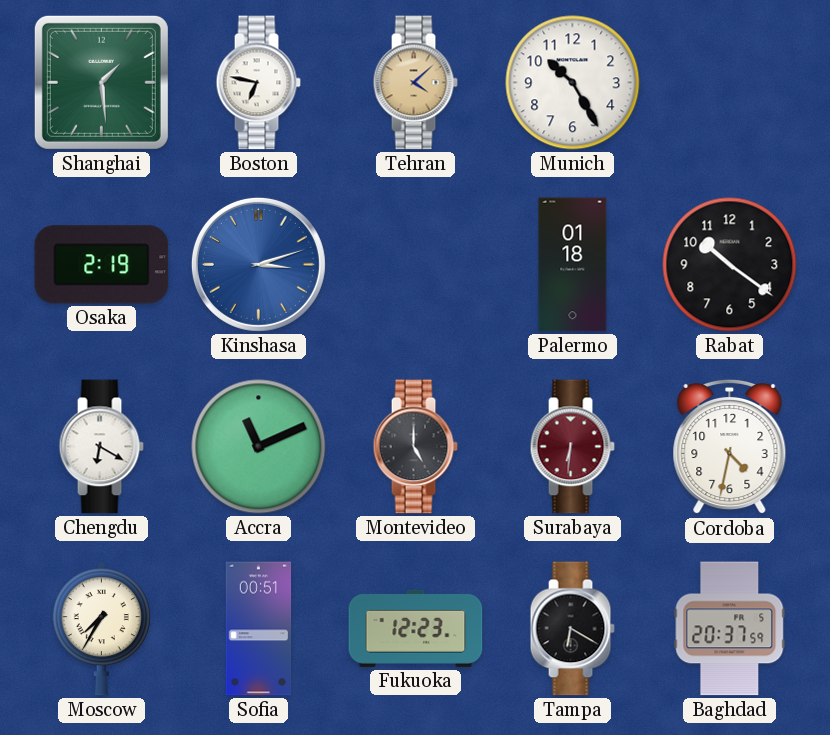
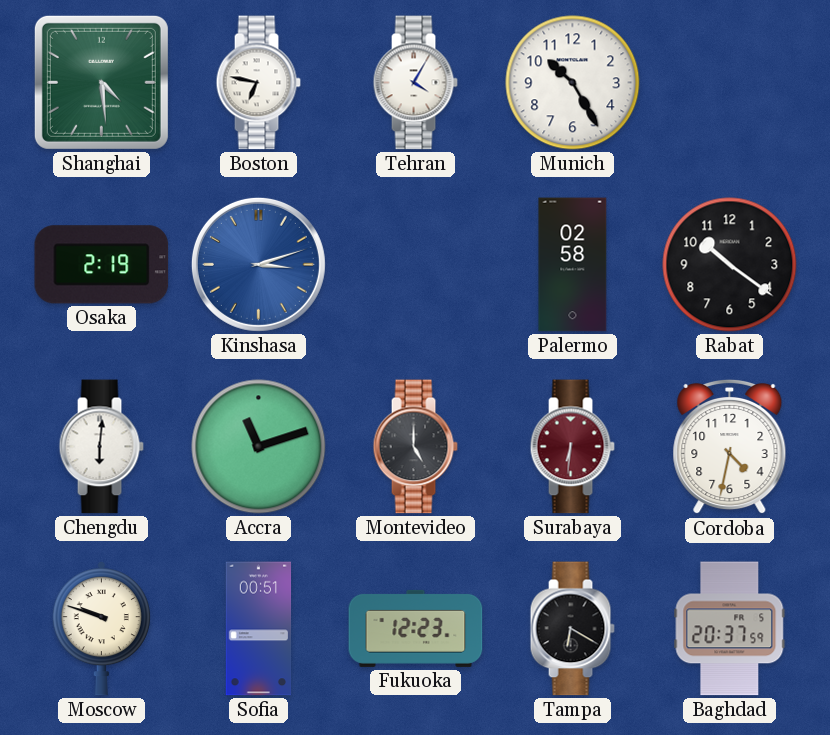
Shanghai: 1:29 -> 4:29
Tehran: 4:08 -> 4:05
Tehran dial: champagne -> white
Palermo: 01:18 -> 02:58
Chengdu: 6:20 -> 6:01
Accra: 11:11 -> 11:12
Moscow: 7:35 -> 9:48
